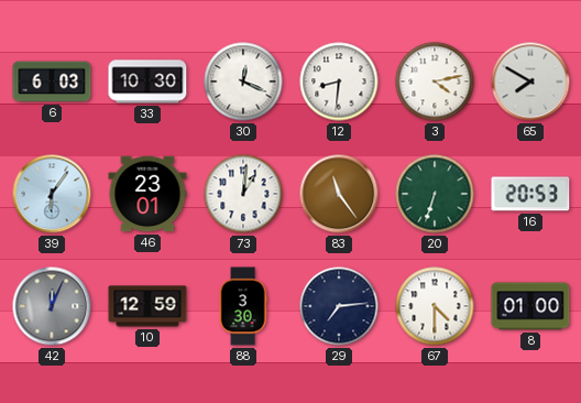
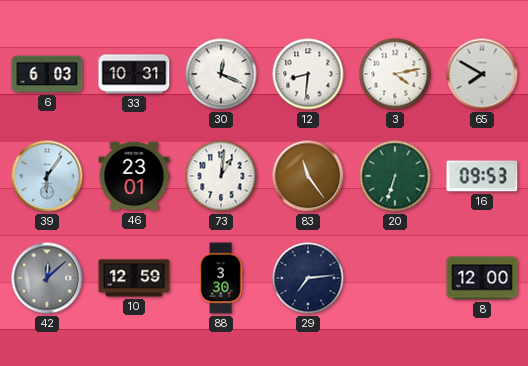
33: 10:30 -> 10:31
16: 20:53 -> 09:53
42: 12:04 -> 12:08
67: 4:30 -> none
8: 01:00 -> 12:00
